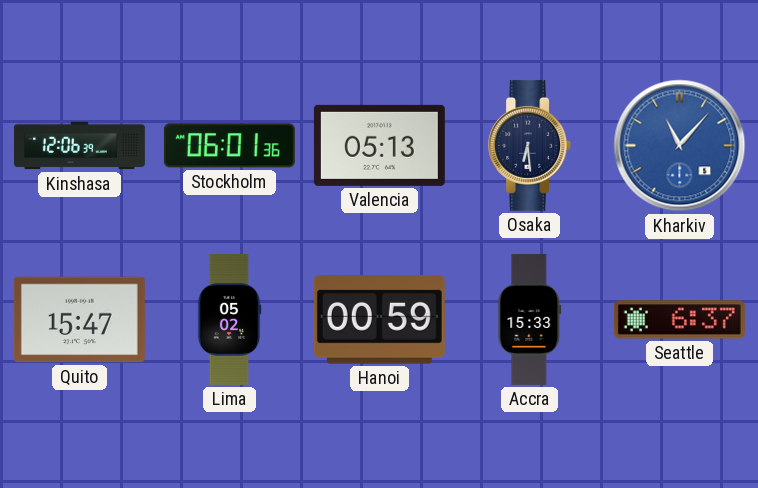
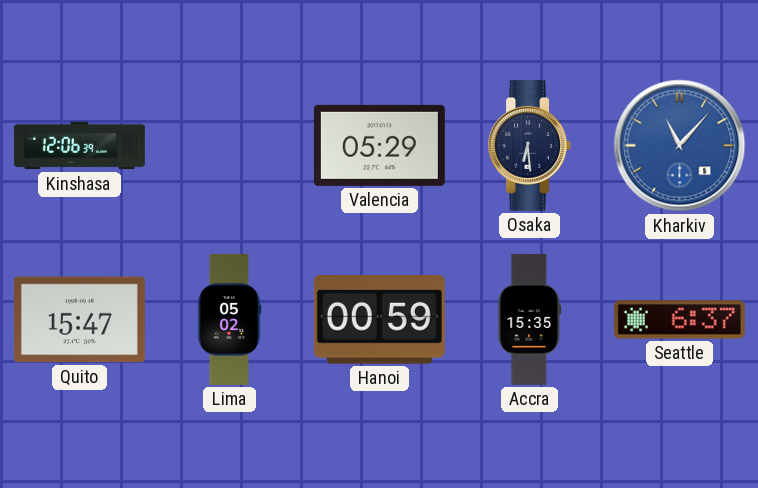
Stockholm: 06:01 -> none
Valencia: 05:13 -> 05:29
Accra: 15:33 -> 15:35
